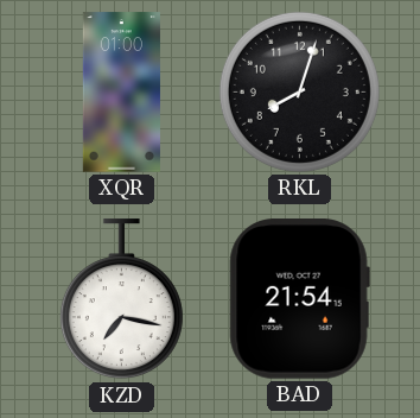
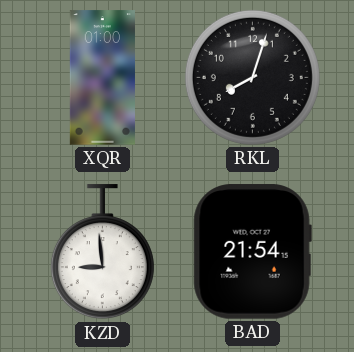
KZD: 7:17 -> 8:59
